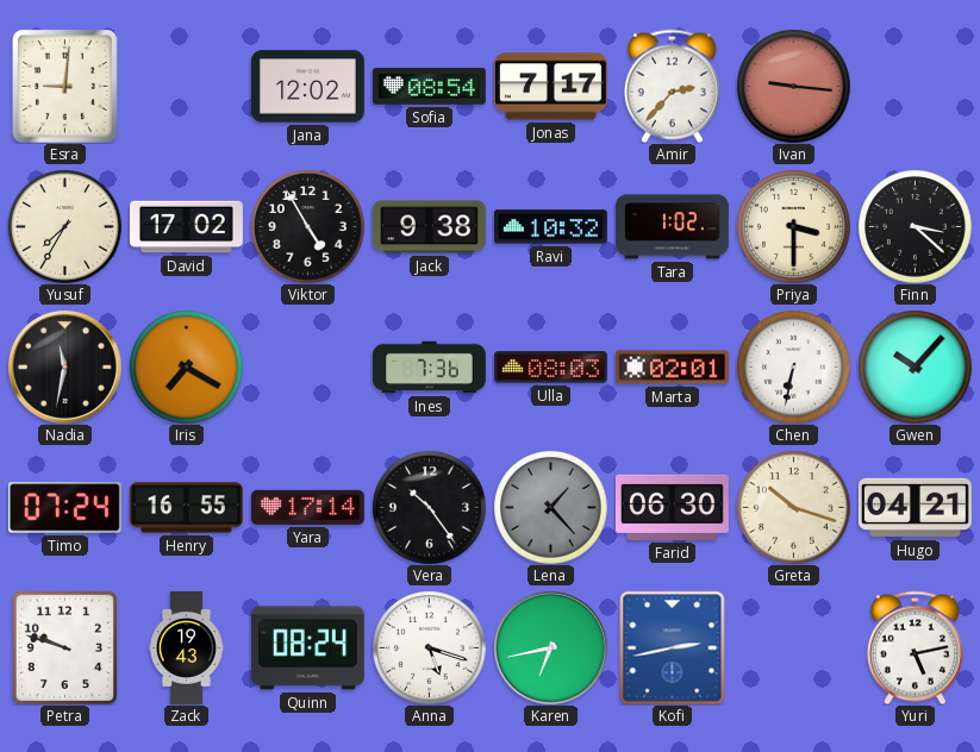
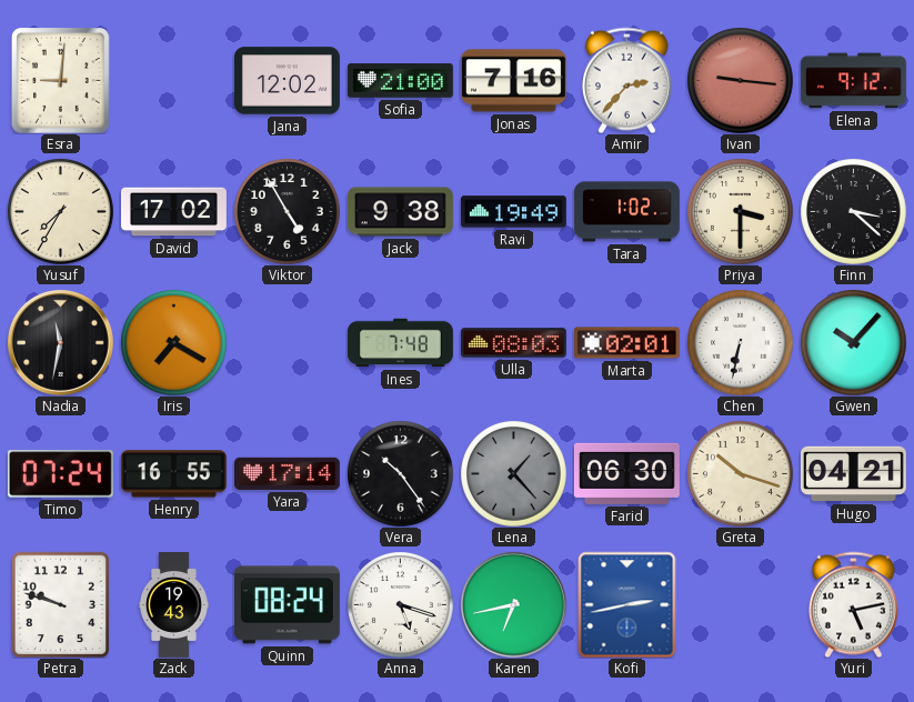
Sofia: 08:54 -> 21:00
Jonas: 7:17 -> 7:16
Elena: none -> 9:12
Ravi: 10:32 -> 19:49
Ines: 7:36 -> 7:48
